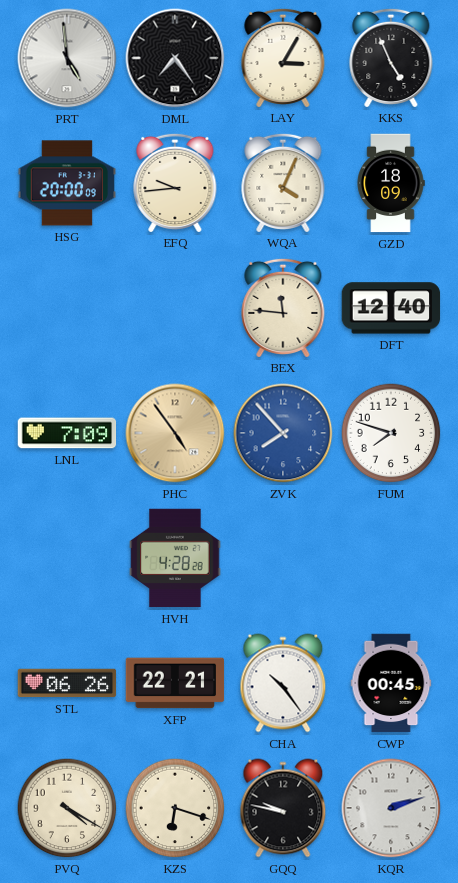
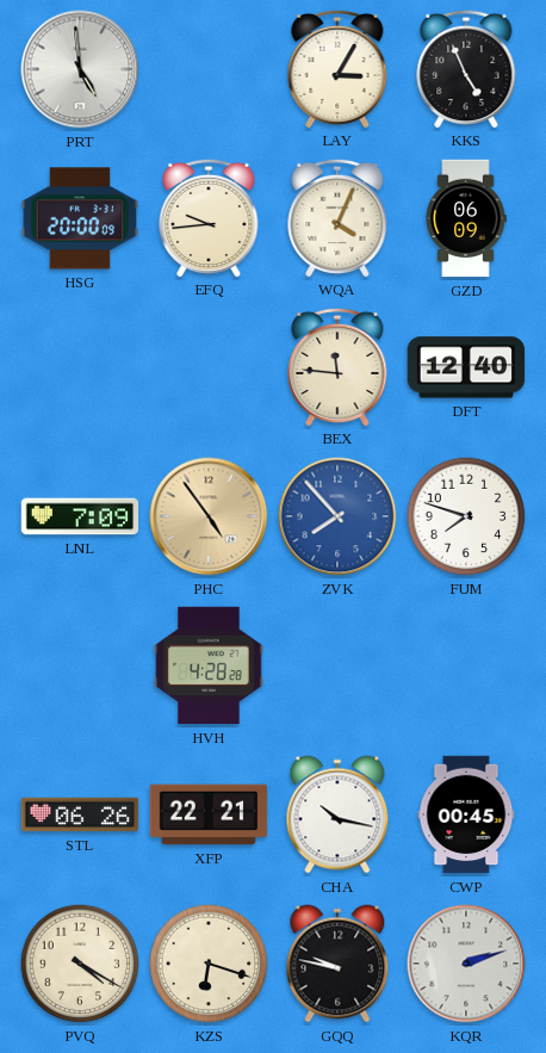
DML: 7:24 -> none
GZD: 18:09 -> 06:09
CHA: 10:24 -> 10:17
